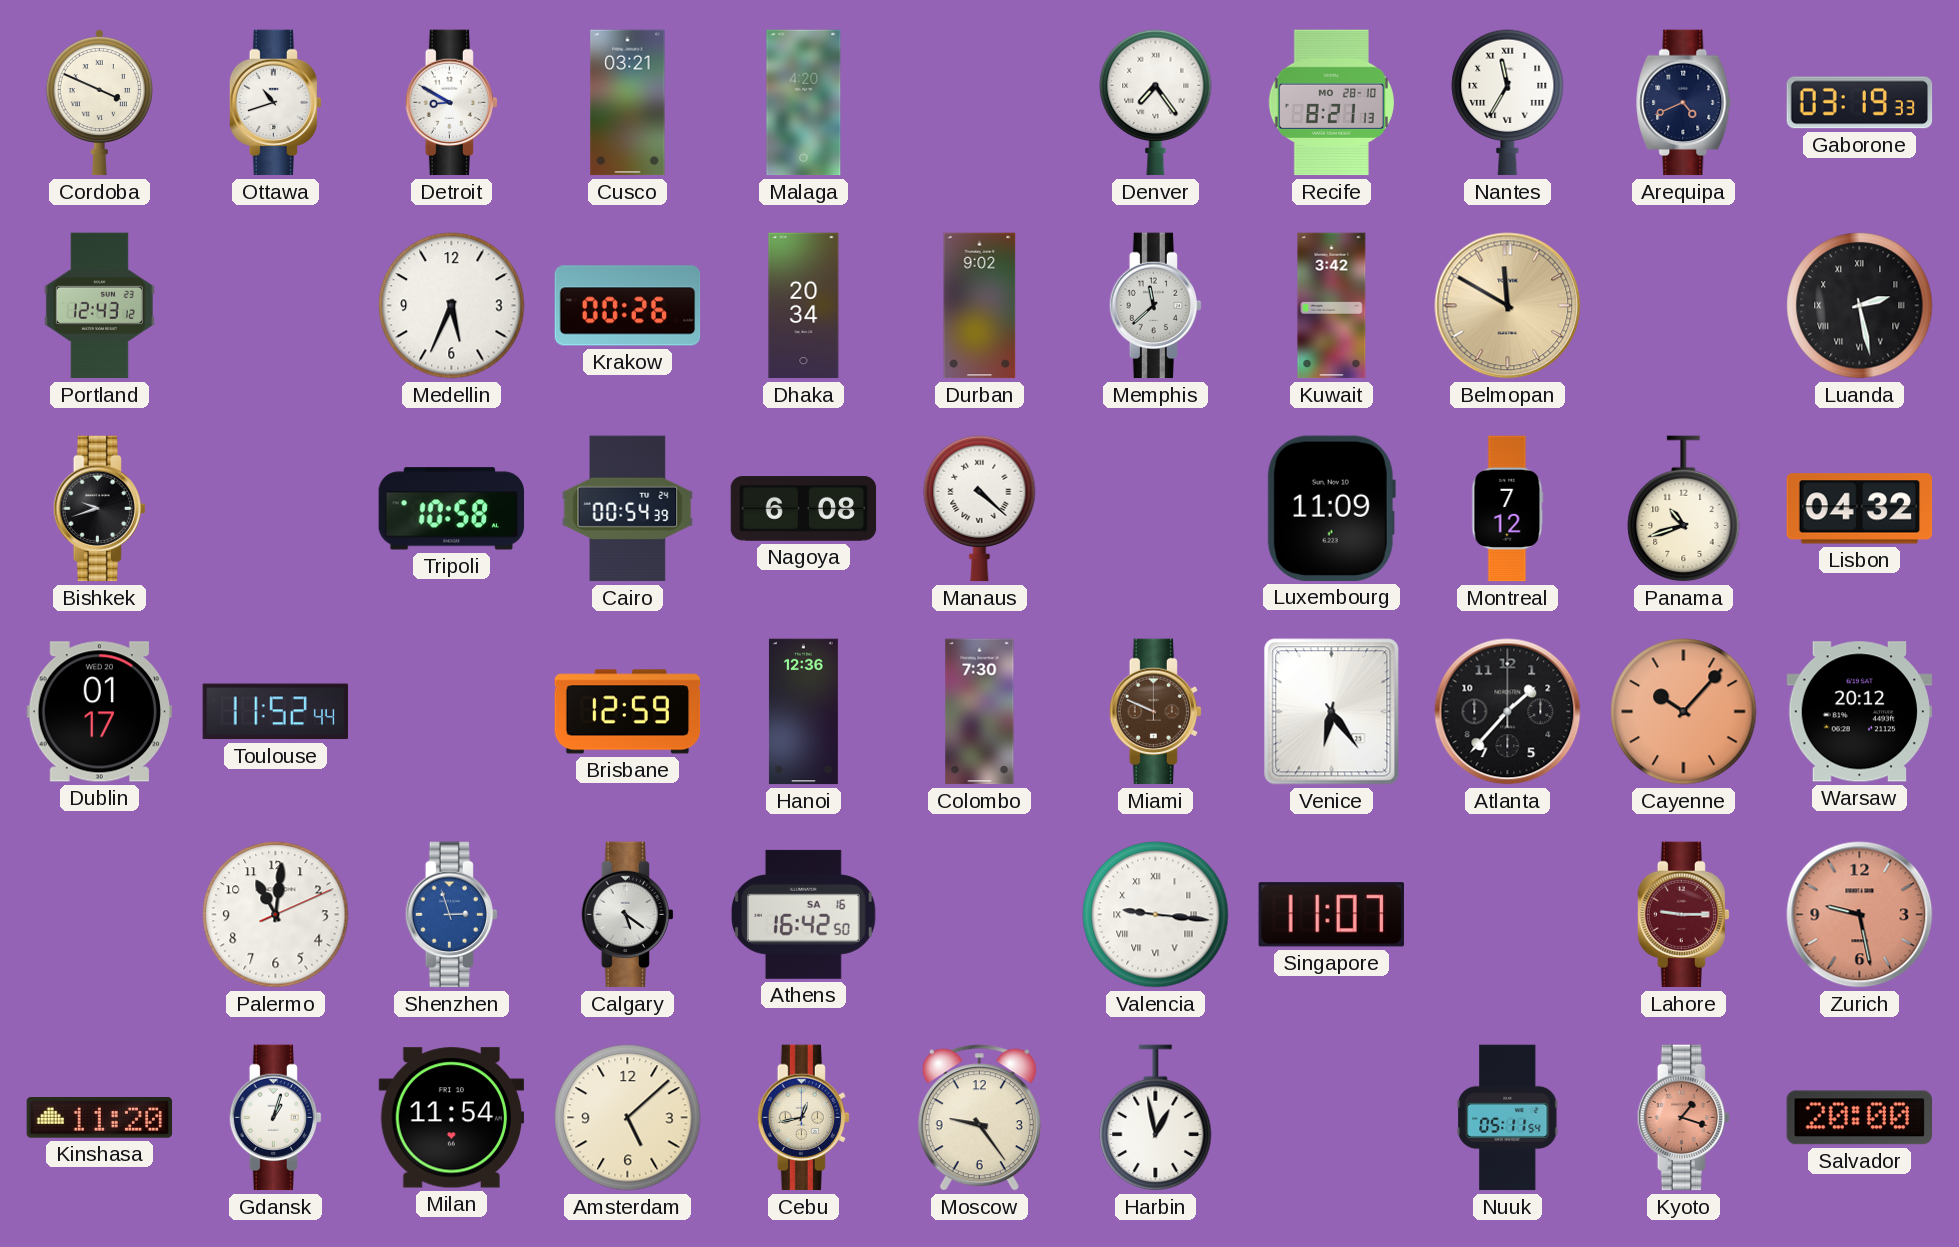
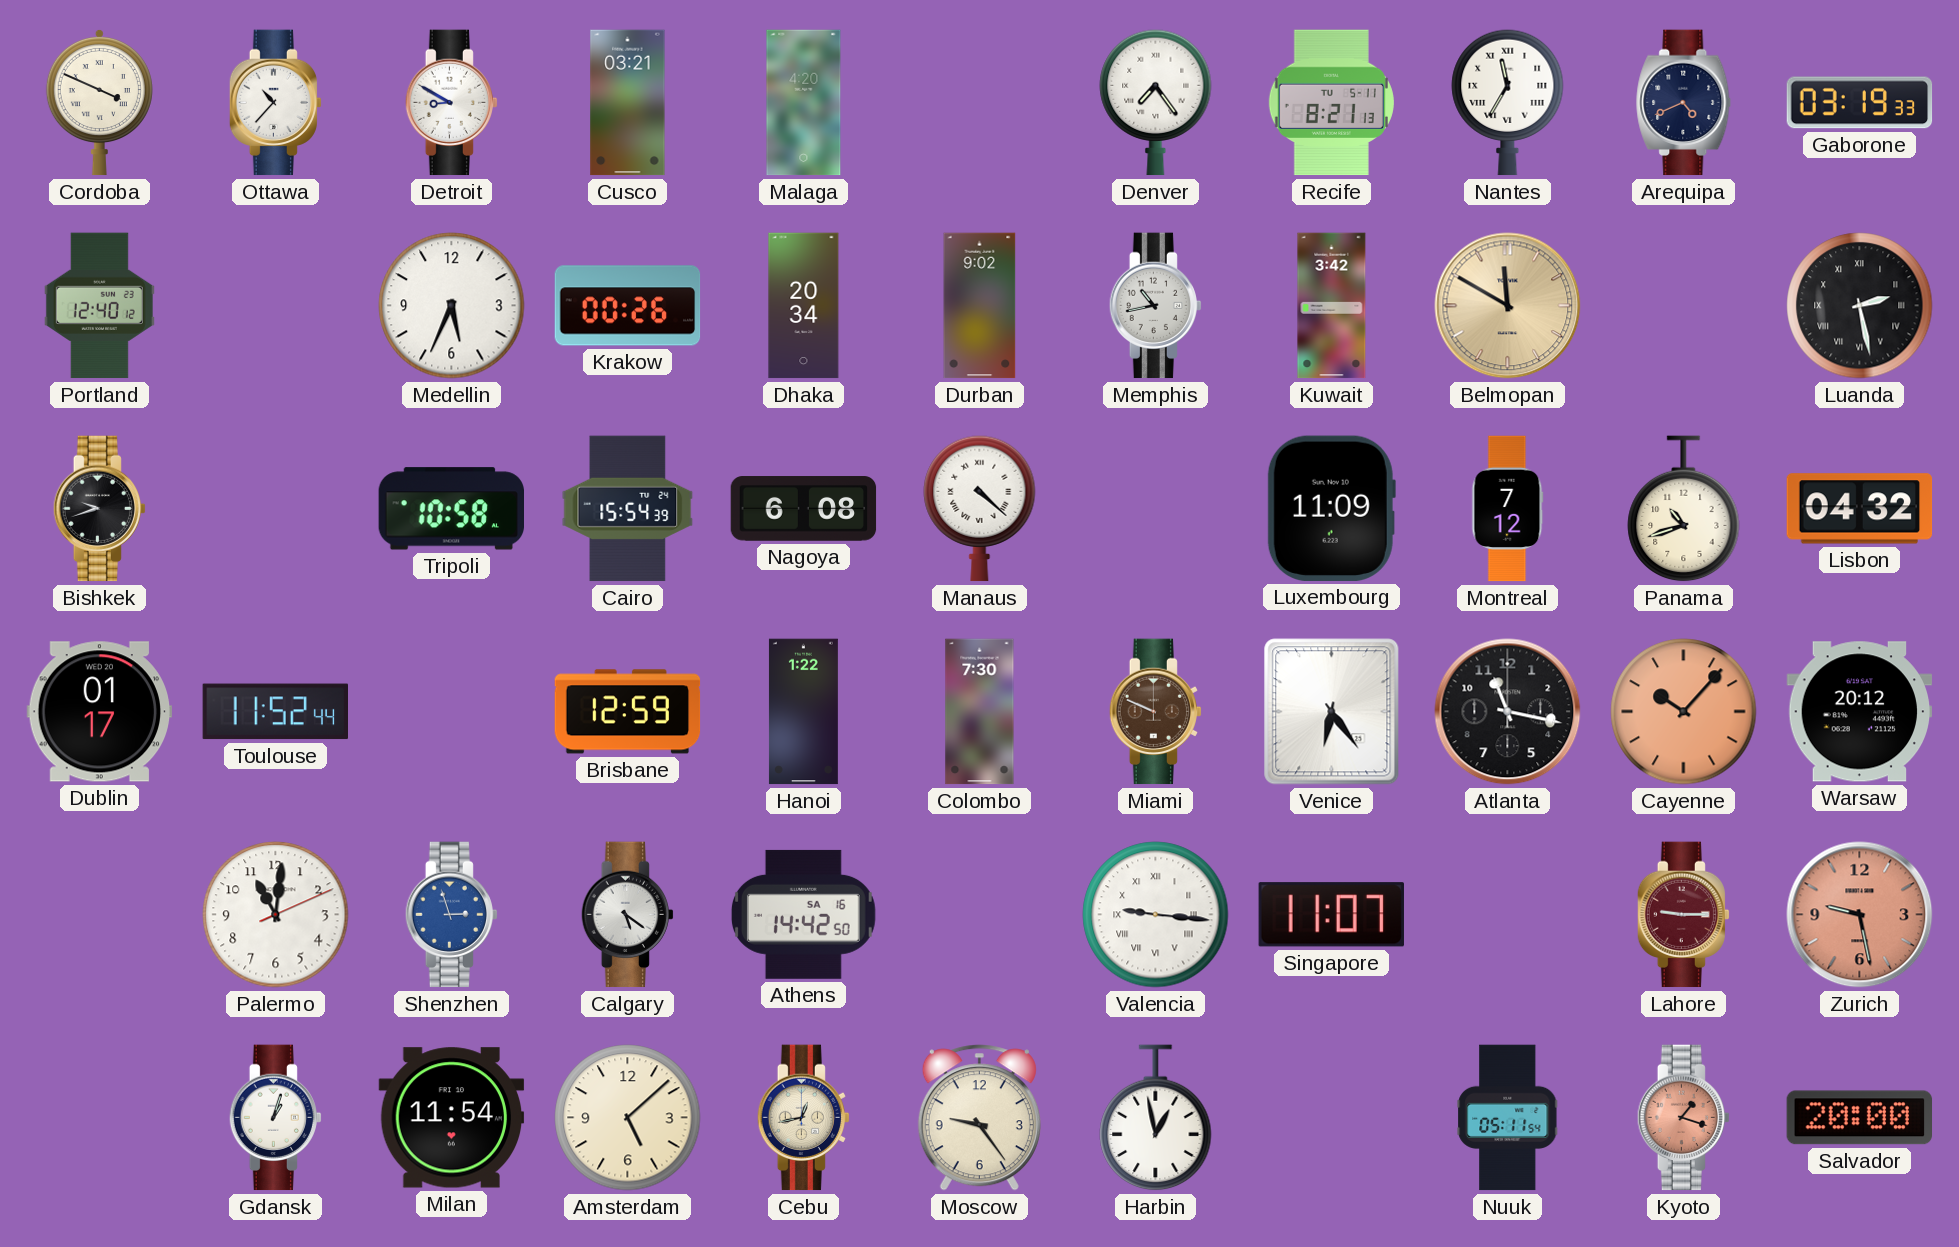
Ottawa: 10:42 -> 10:37
Recife date: MO 28-10 -> TU 5-11
Portland: 12:43 -> 12:40
Memphis: 11:38 -> 10:43
Cairo: 00:54 -> 15:54
Hanoi: 12:36 -> 1:22
Atlanta: 1:37 -> 11:17
Athens: 16:42 -> 14:42
Kinshasa: 11:20 -> none
